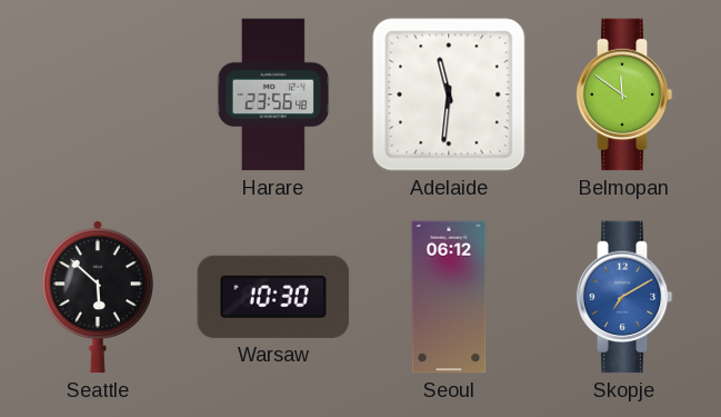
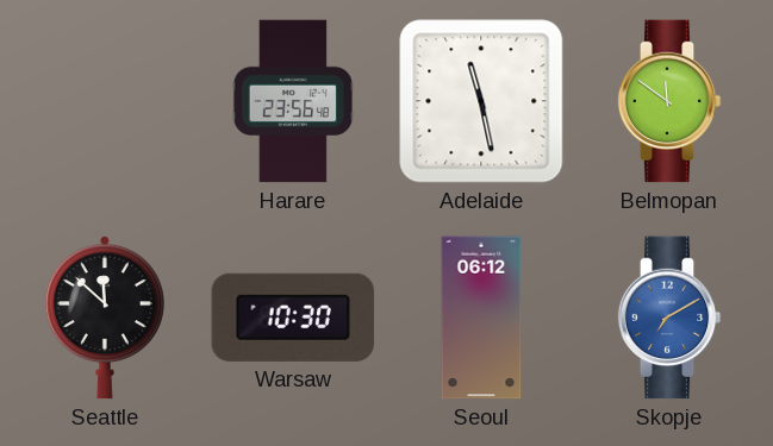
Adelaide: 11:31 -> 11:28
Seattle: 5:52 -> 11:52
